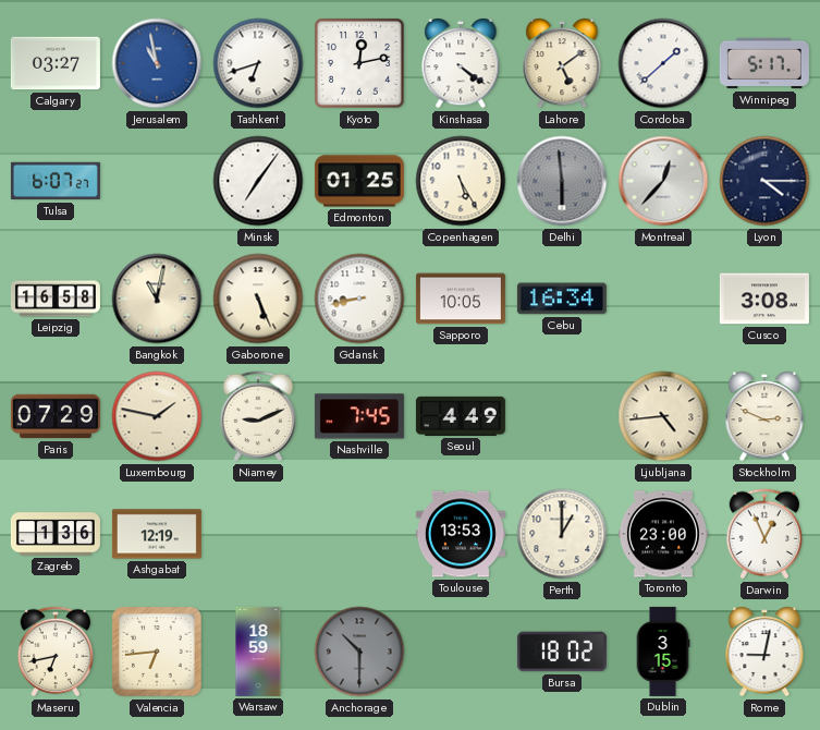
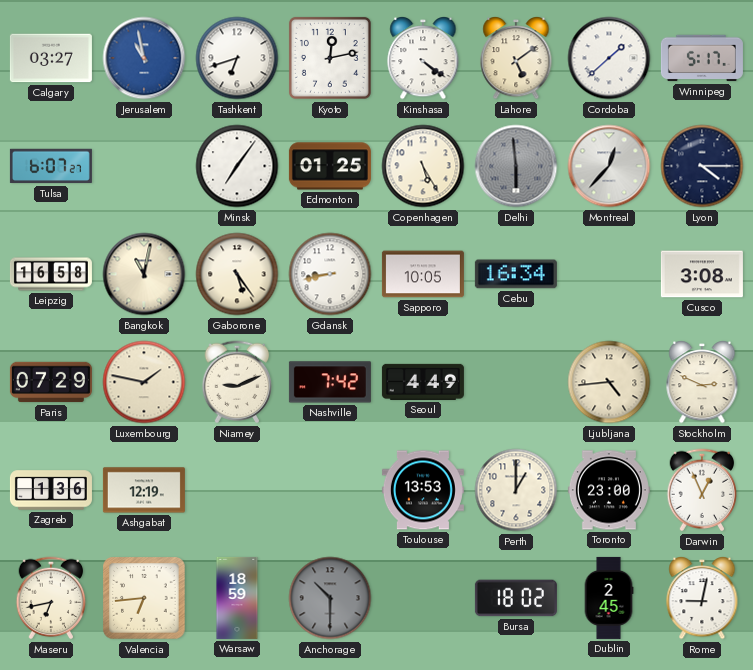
Gaborone: 5:26 -> 5:24
Nashville: 7:45 -> 7:42
Dublin: 3:15 -> 2:45
